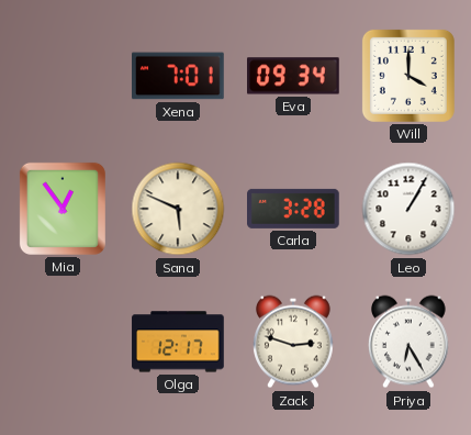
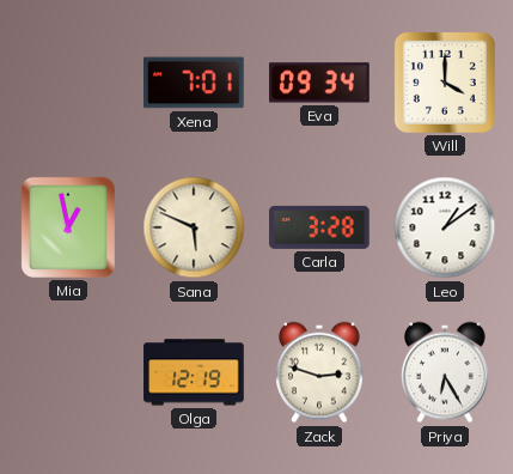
Mia: 12:54 -> 12:58
Leo: 1:05 -> 1:09
Olga: 12:17 -> 12:19
